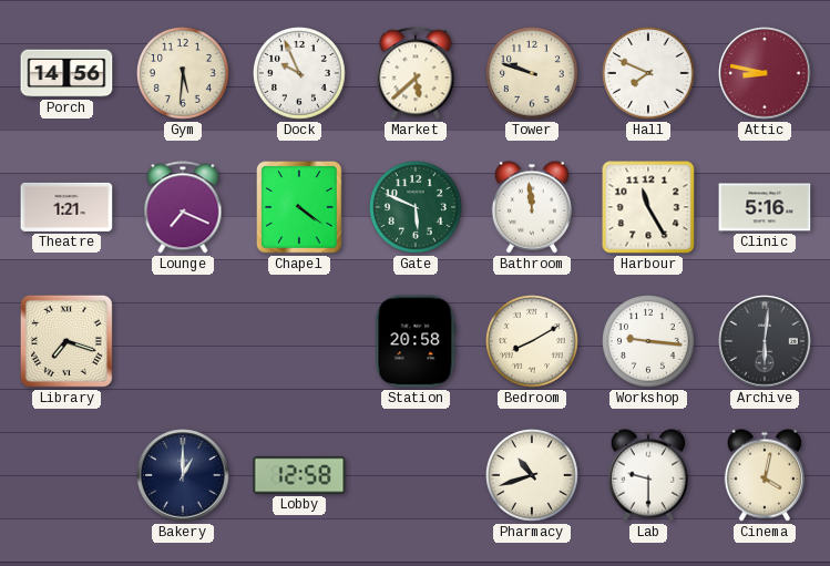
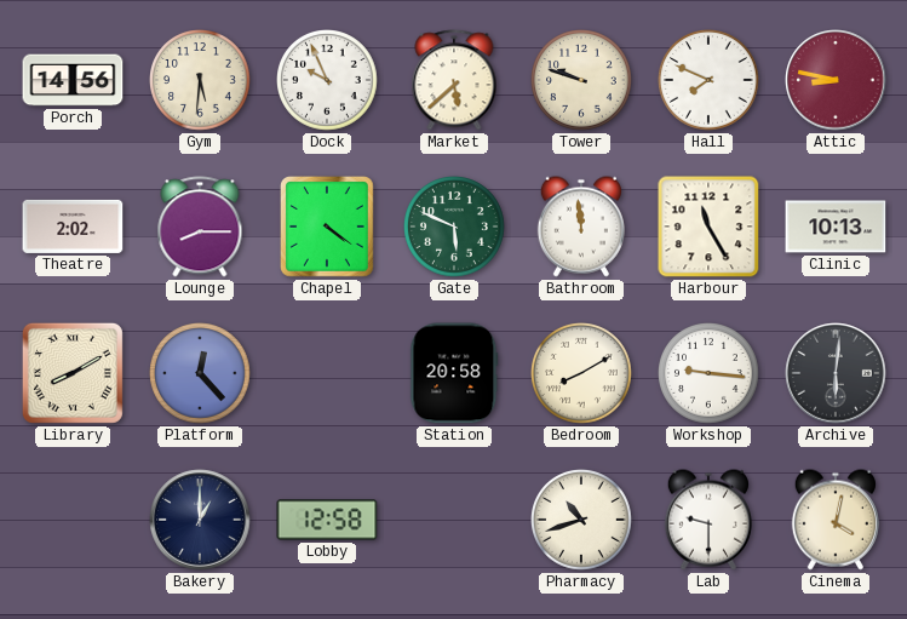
Theatre: 1:21 -> 2:02
Lounge: 7:19 -> 8:15
Clinic: 5:16 -> 10:13
Library: 7:18 -> 8:10
Platform: none -> 12:23
